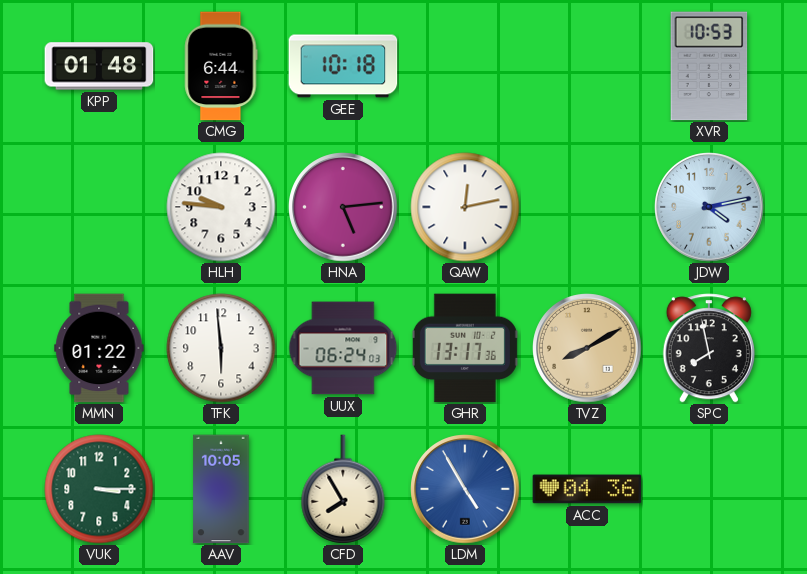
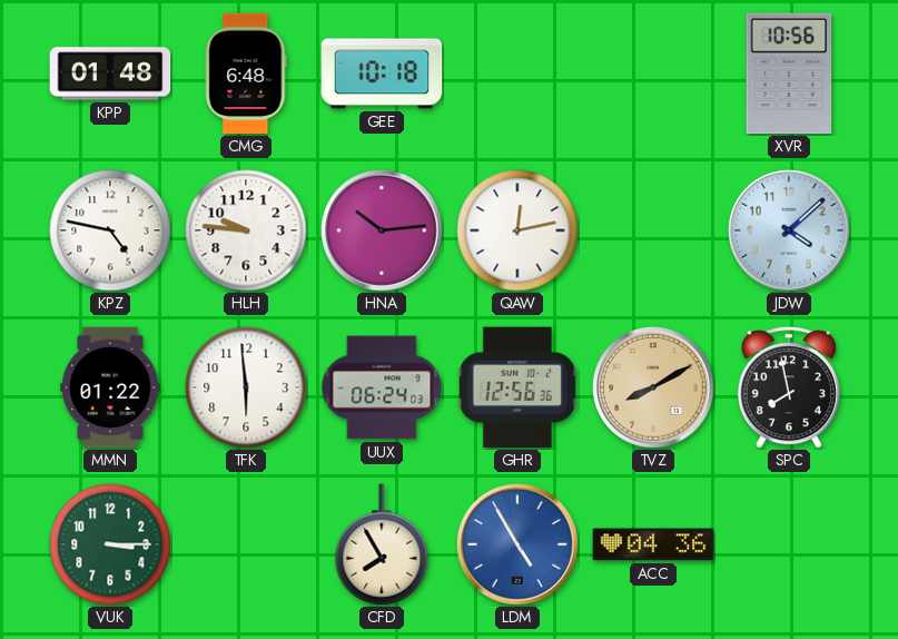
CMG: 6:44 -> 6:48
XVR: 10:53 -> 10:56
KPZ: none -> 4:47
HNA: 5:14 -> 10:14
JDW: 4:13 -> 4:08
GHR: 13:17 -> 12:56
AAV: 10:05 -> none
